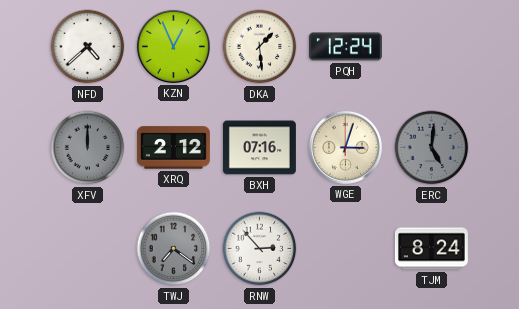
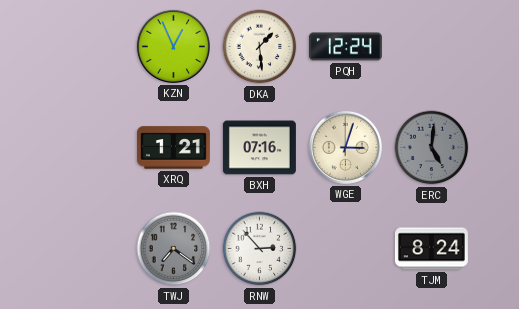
NFD: 4:38 -> none
XFV: 12:00 -> none
XRQ: 2:12 -> 1:21
